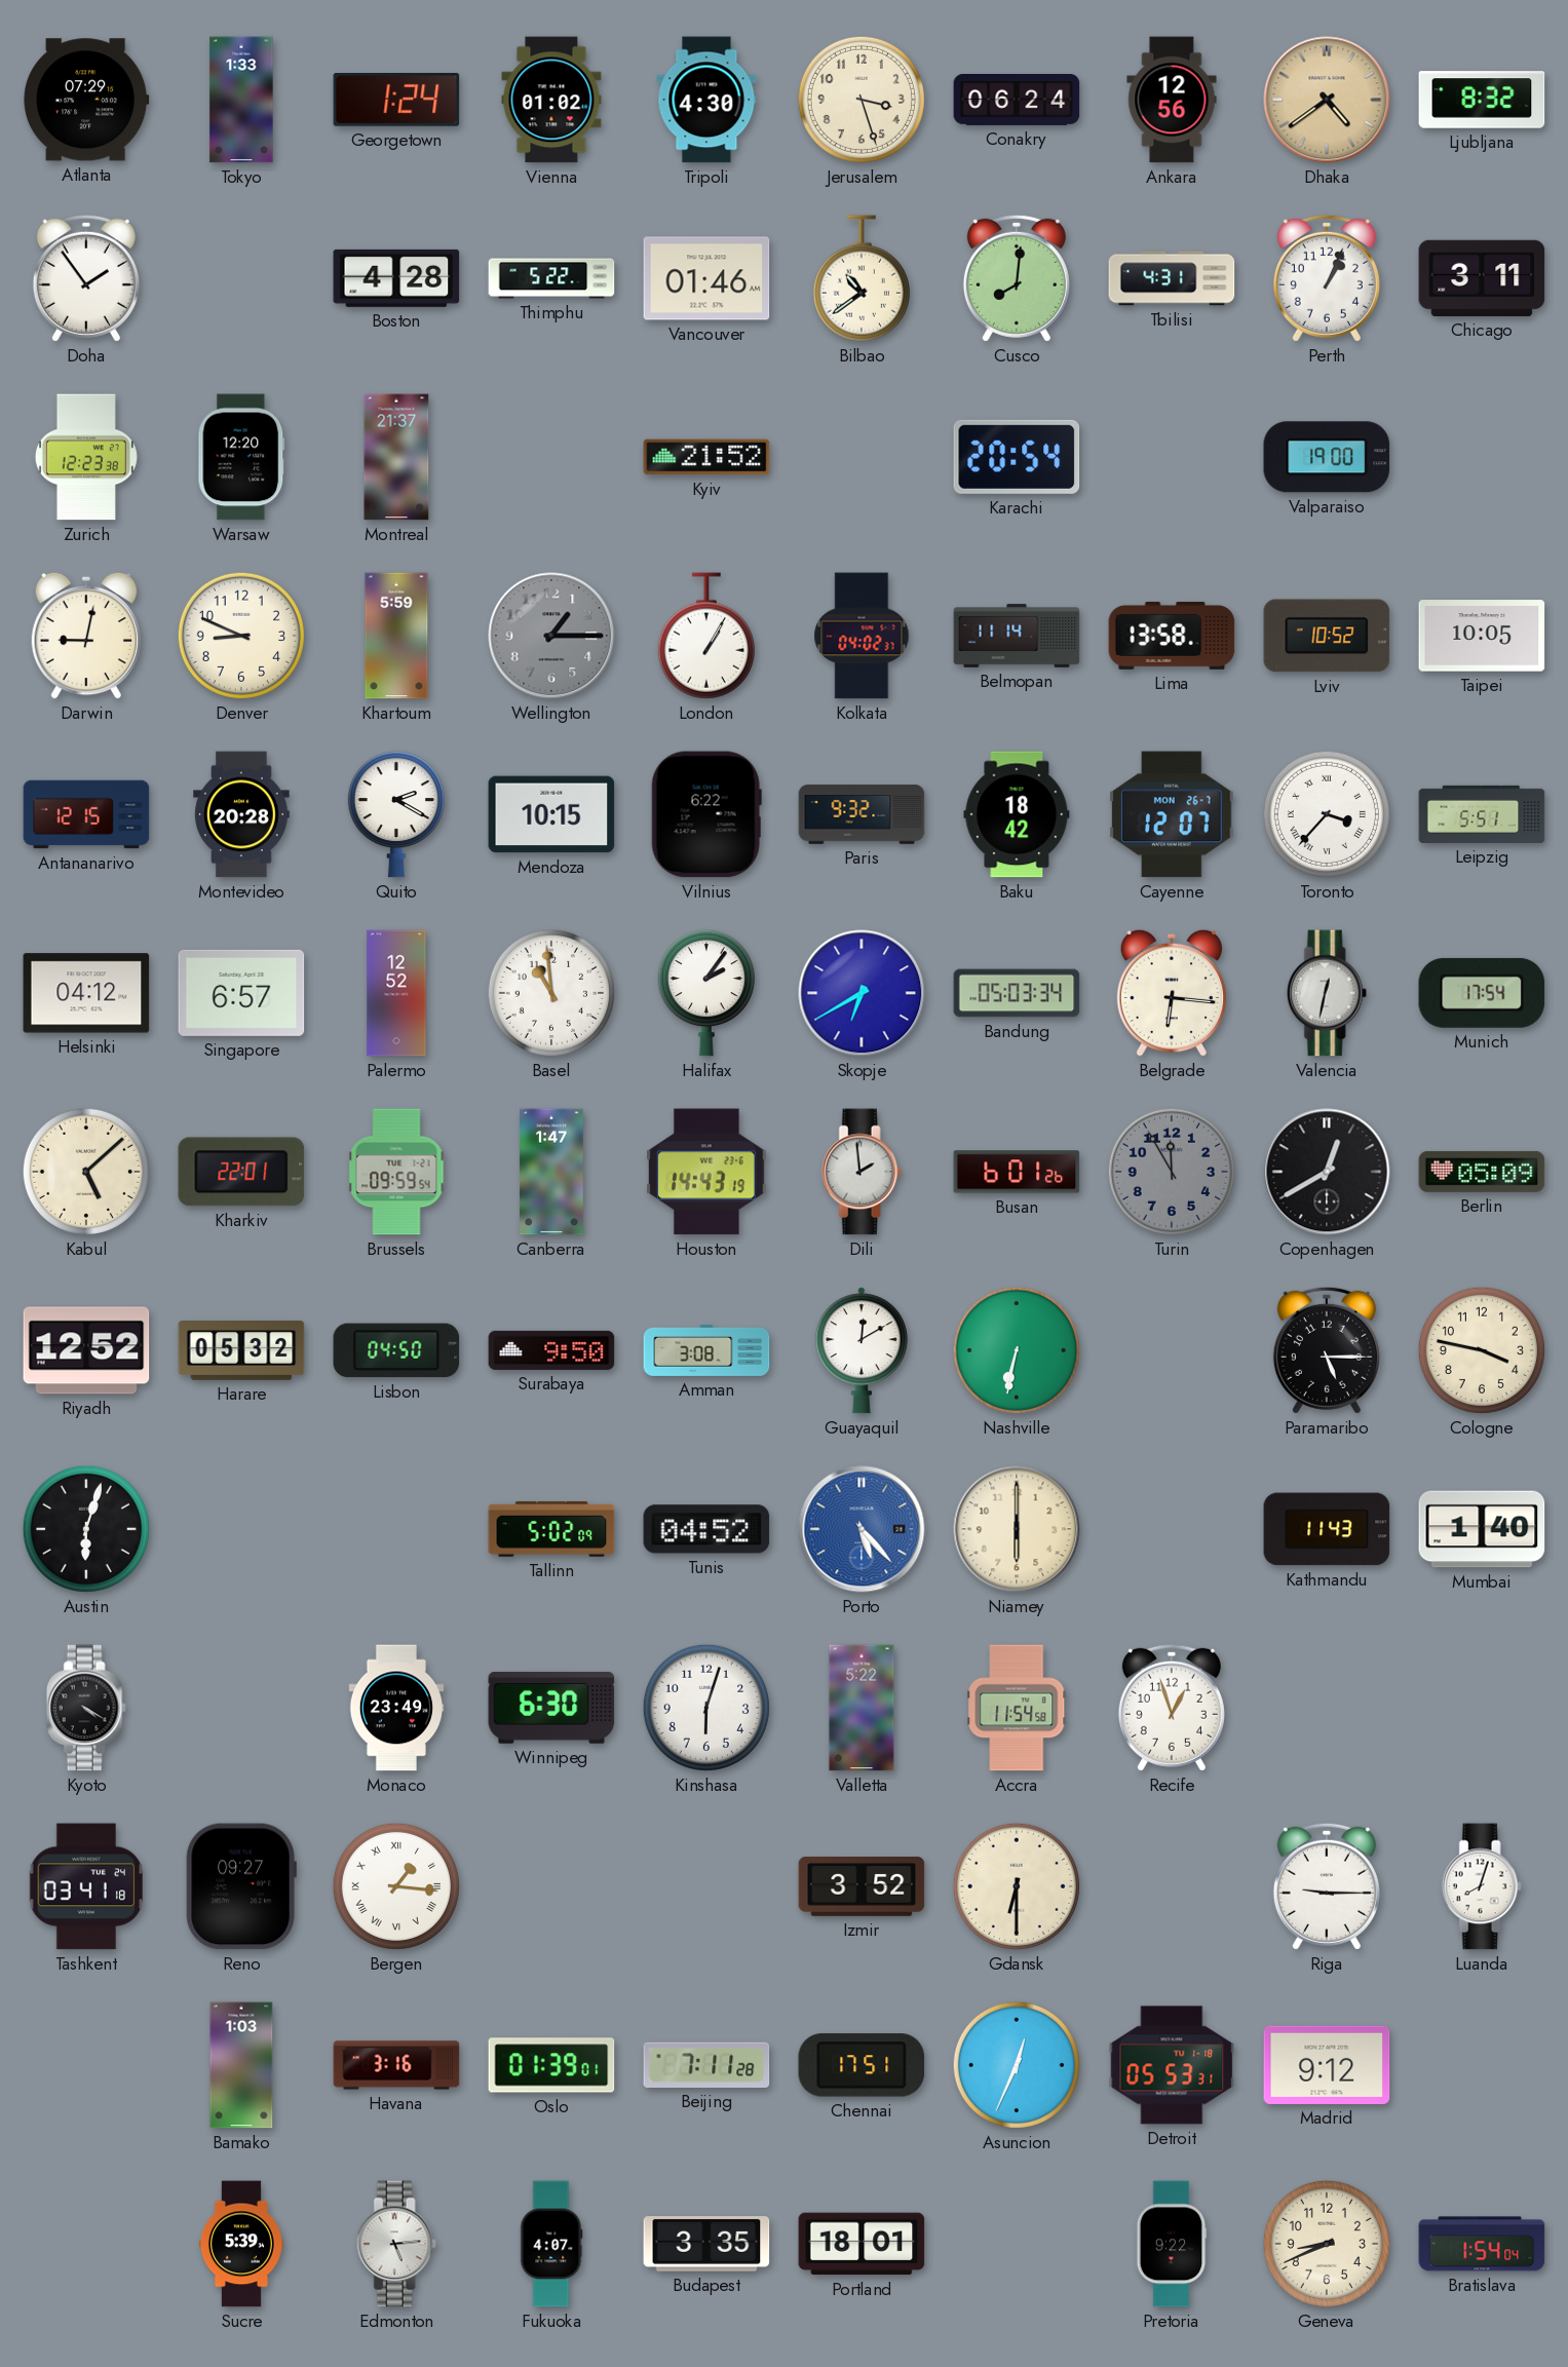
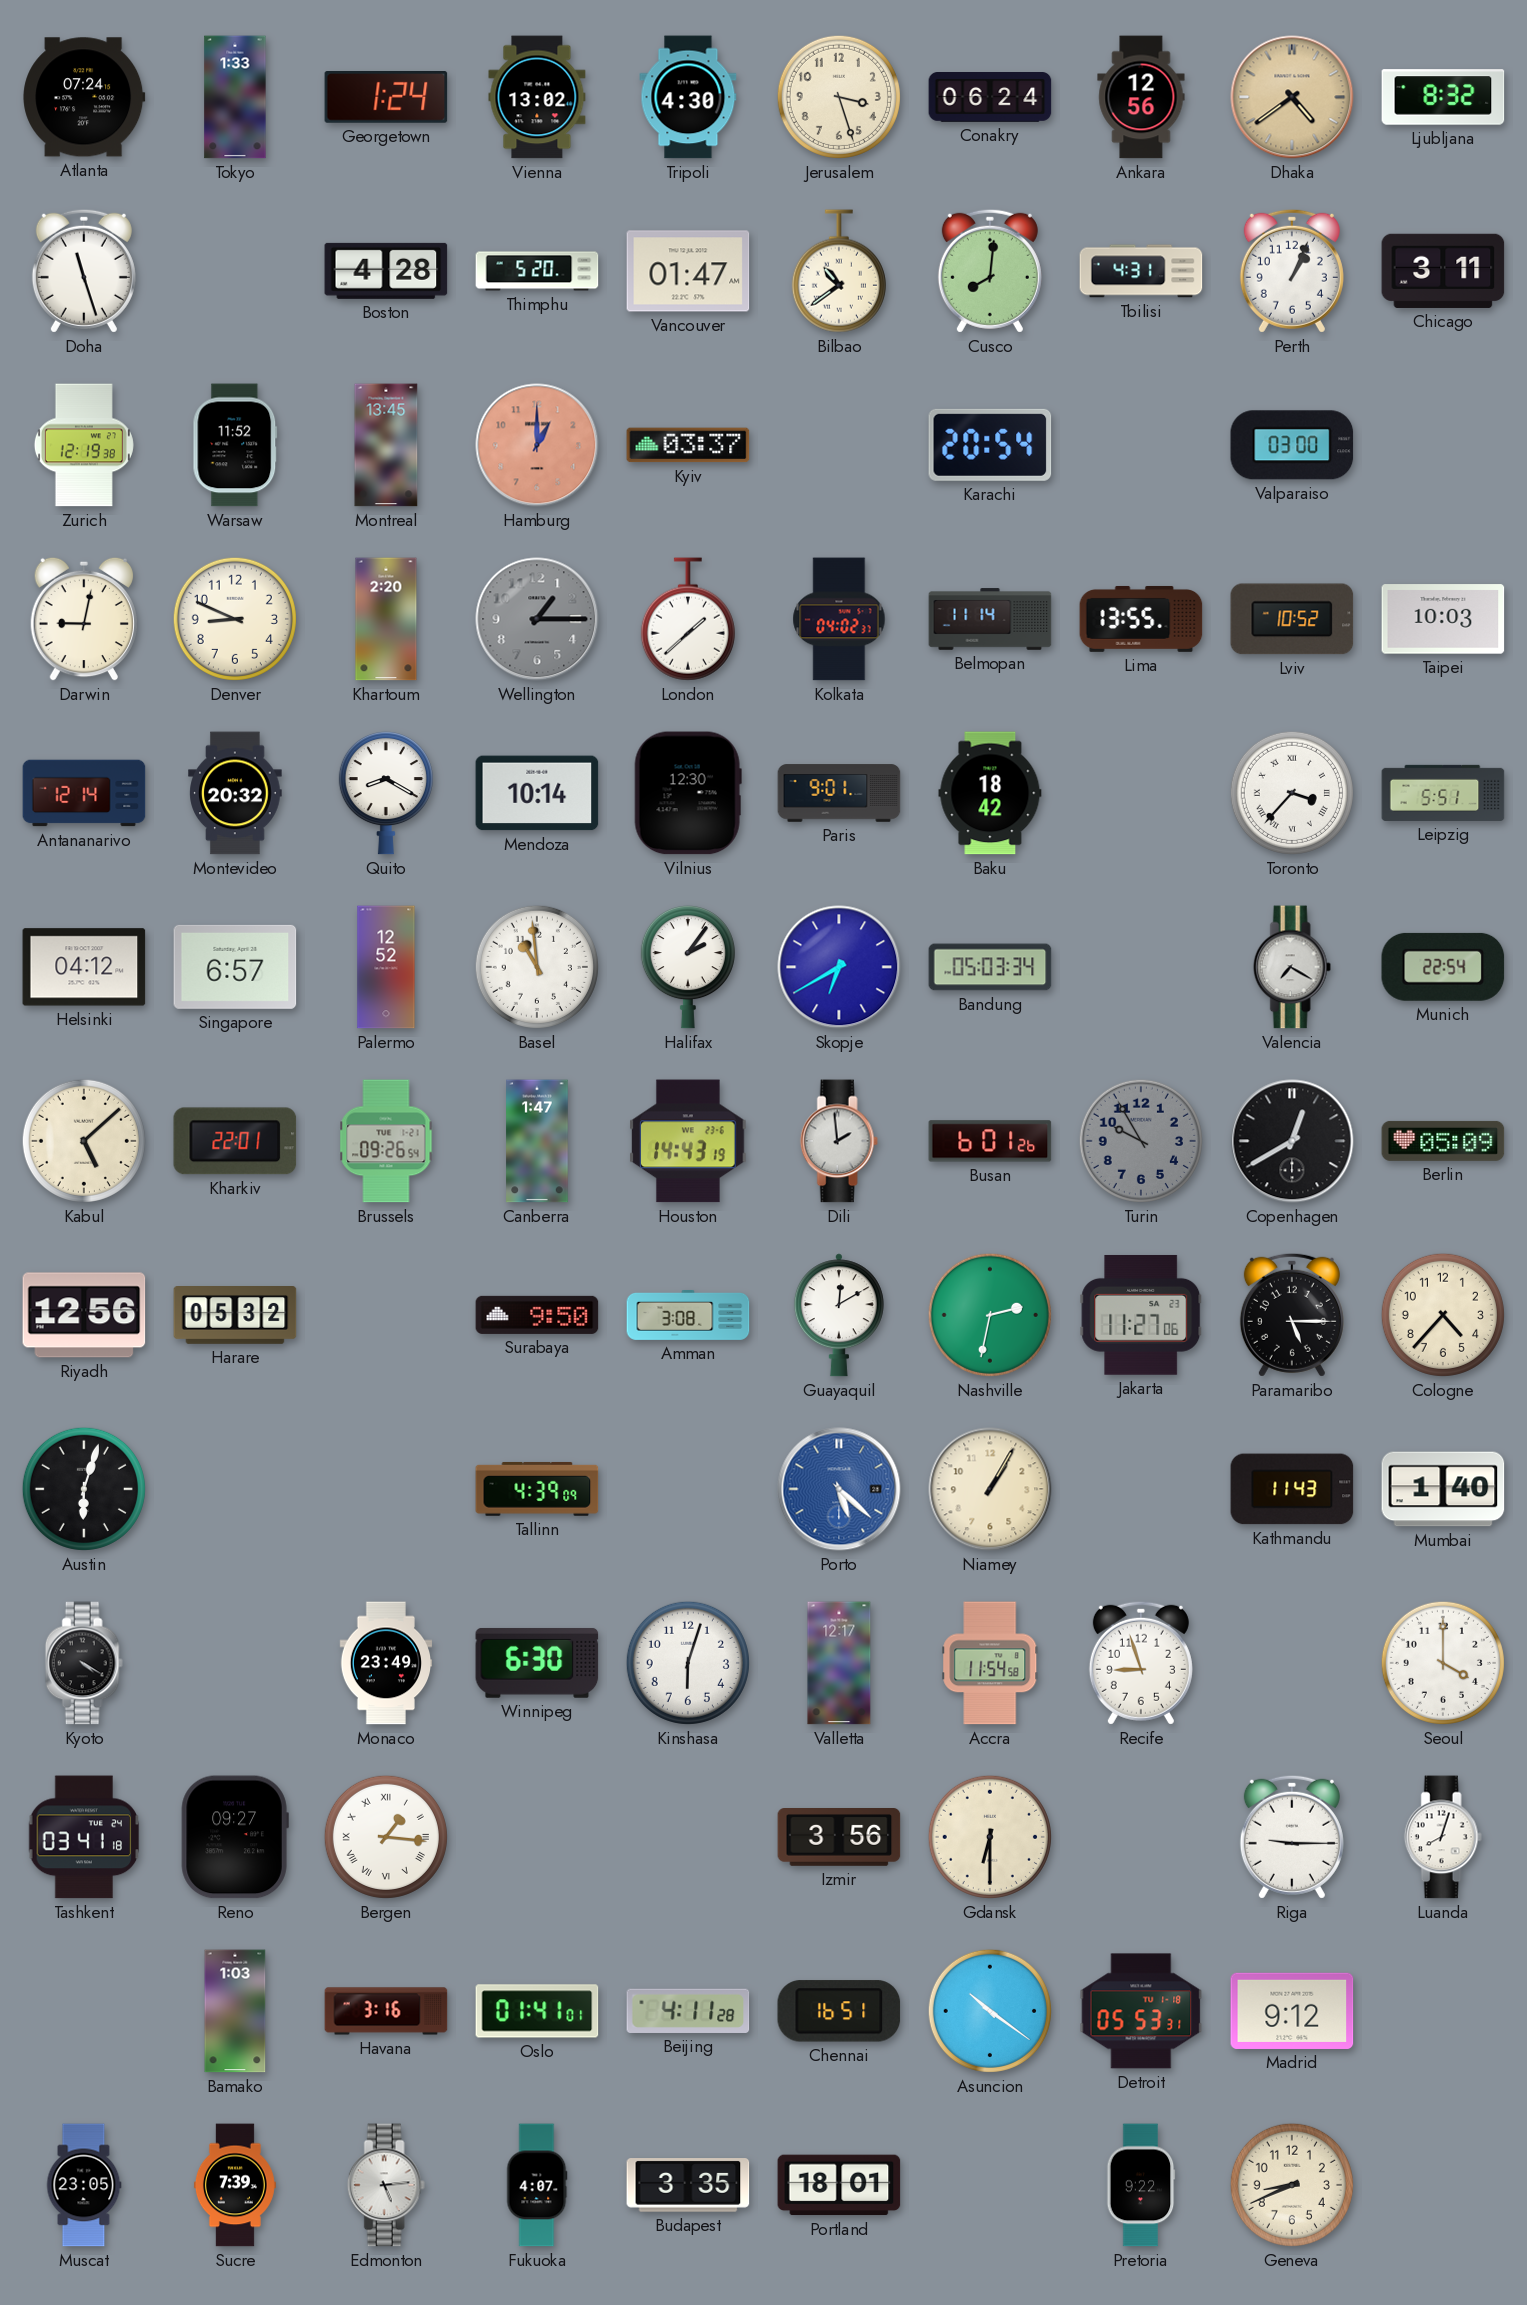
Atlanta: 07:29 -> 07:24
Vienna: 01:02 -> 13:02
Doha: 1:54 -> 11:27
Thimphu: 5:22 -> 5:20
Vancouver: 01:46 -> 01:47
Zurich: 12:23 -> 12:19
Warsaw: 12:20 -> 11:52
Montreal: 21:37 -> 13:45
Hamburg: none -> 1:00
Kyiv: 21:52 -> 03:37
Valparaiso: 19:00 -> 03:00
Khartoum: 5:59 -> 2:20
London: 1:05 -> 1:38
Lima: 13:58 -> 13:55
Taipei: 10:05 -> 10:03
Antananarivo: 12:15 -> 12:14
Montevideo: 20:28 -> 20:32
Quito: 2:20 -> 8:20
Mendoza: 10:15 -> 10:14
Vilnius: 6:22 -> 12:30
Paris: 9:32 -> 9:01
Cayenne: 12:07 -> none
Belgrade: 6:16 -> none
Valencia: 12:32 -> 7:20
Munich: 17:54 -> 22:54
Brussels: 09:59 -> 09:26
Turin: 11:55 -> 9:55
Riyadh: 12:52 -> 12:56
Lisbon: 04:50 -> none
Nashville: 6:32 -> 2:32
Jakarta: none -> 11:27
Cologne: 3:47 -> 4:37
Tallinn: 5:02 -> 4:39
Tunis: 04:52 -> none
Porto: 5:23 -> 5:22
Niamey: 6:00 -> 1:05
Valletta: 5:22 -> 12:17
Recife: 12:57 -> 8:57
Seoul: none -> 4:00
Izmir: 3:52 -> 3:56
Oslo: 01:39 -> 01:41
Beijing: 7:11 -> 4:11
Chennai: 17:51 -> 16:51
Asuncion: 12:34 -> 10:21
Muscat: none -> 23:05
Sucre: 5:39 -> 7:39
Bratislava: 1:54 -> none
